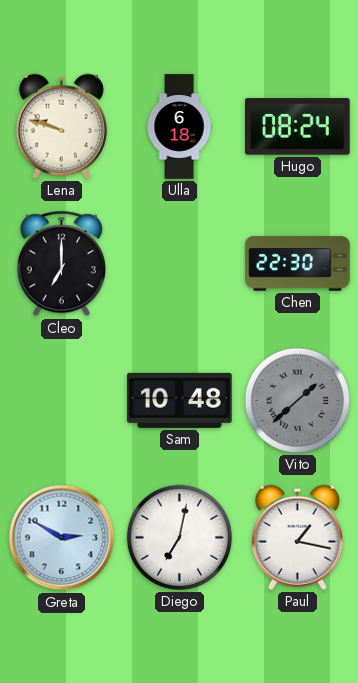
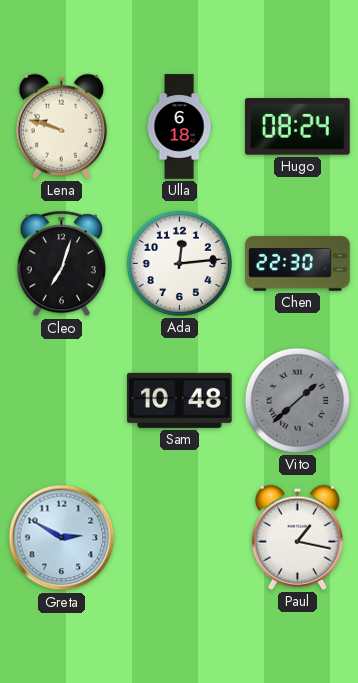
Cleo: 7:00 -> 7:03
Ada: none -> 12:14
Diego: 7:02 -> none
